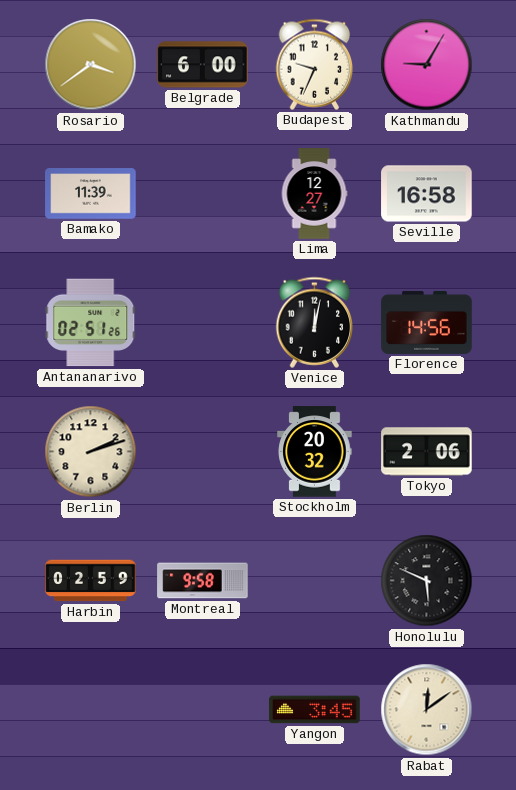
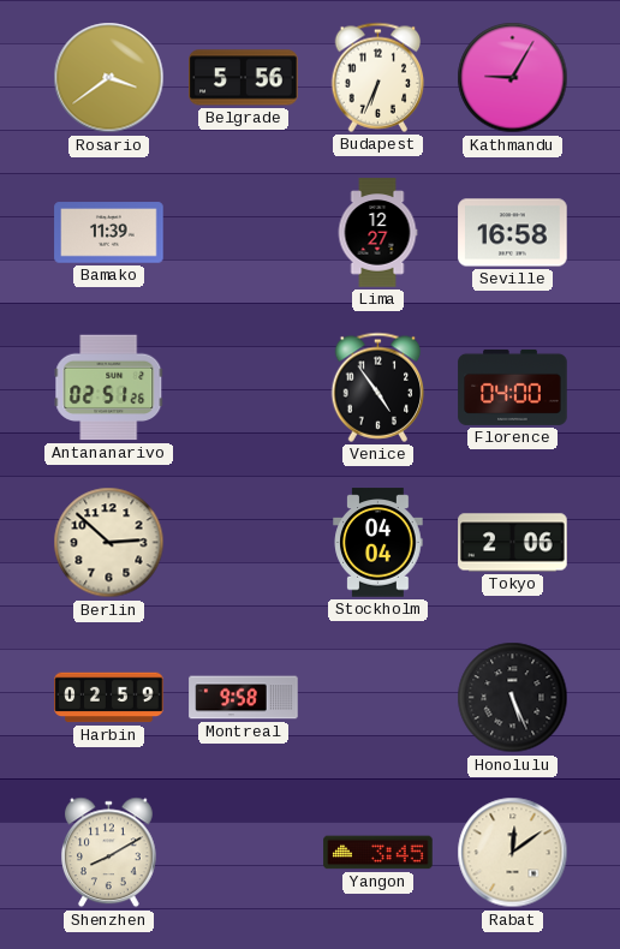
Belgrade: 6:00 -> 5:56
Budapest: 9:34 -> 6:34
Venice: 12:02 -> 4:54
Florence: 14:56 -> 04:00
Berlin: 2:12 -> 2:52
Stockholm: 20:32 -> 04:04
Honolulu: 5:49 -> 5:26
Shenzhen: none -> 8:10
